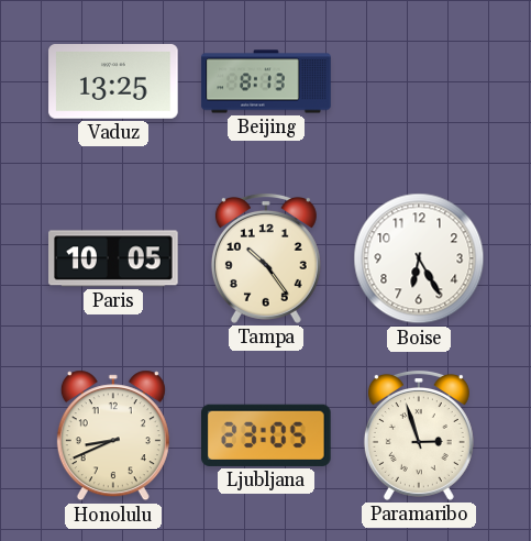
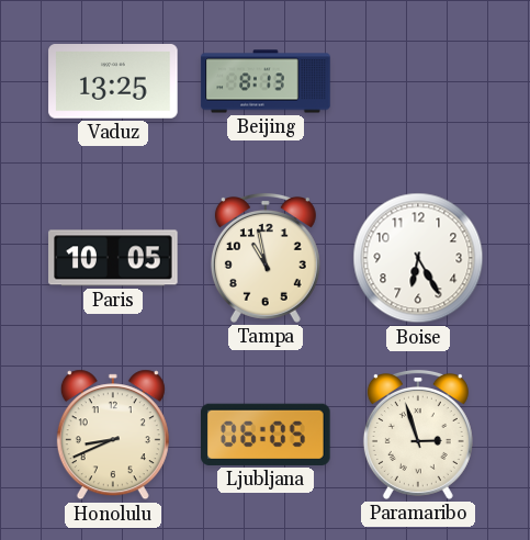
Tampa: 10:24 -> 10:58
Ljubljana: 23:05 -> 06:05
